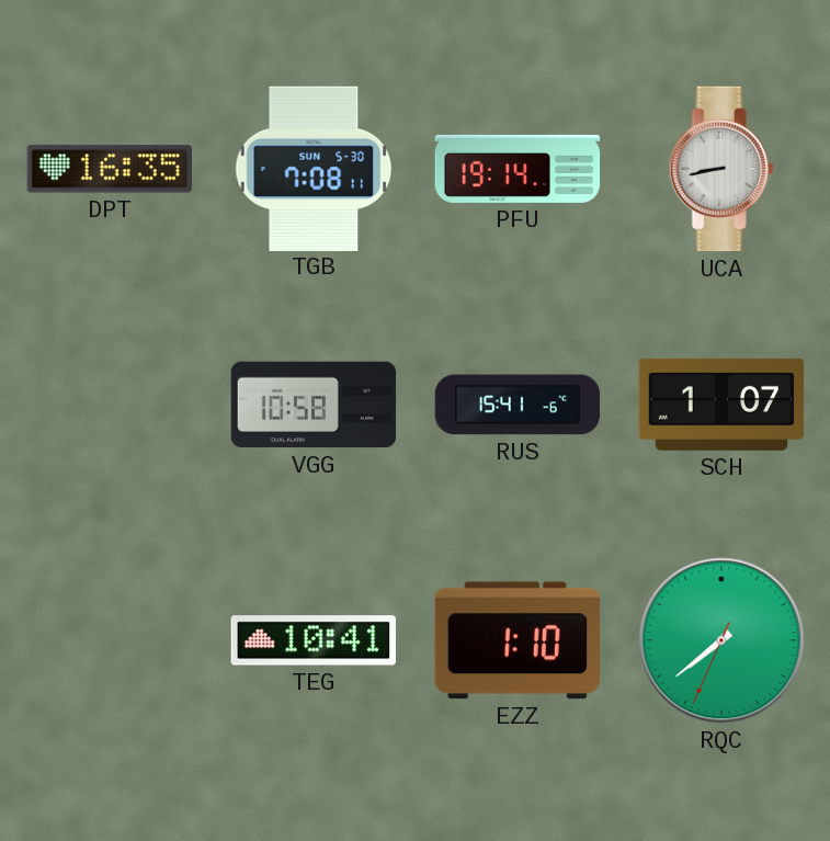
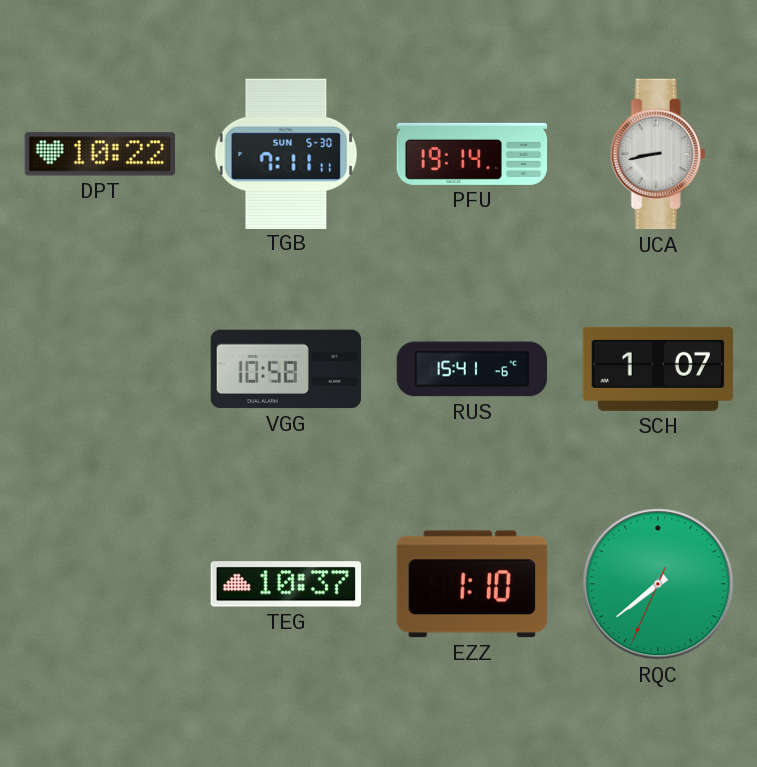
DPT: 16:35 -> 10:22
TGB: 7:08 -> 7:11
TEG: 10:41 -> 10:37
